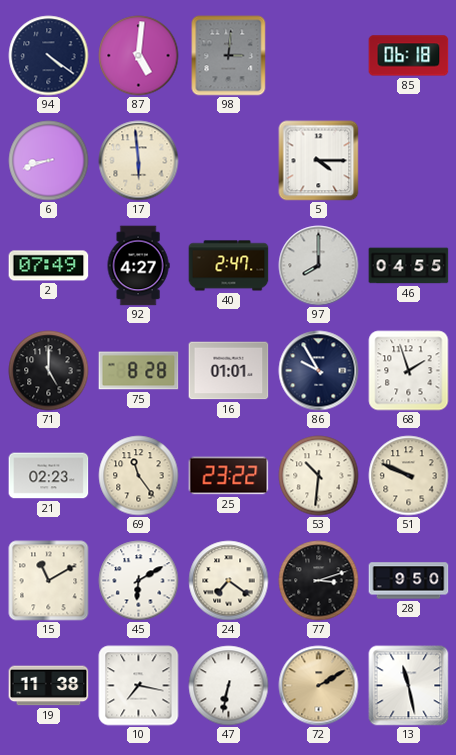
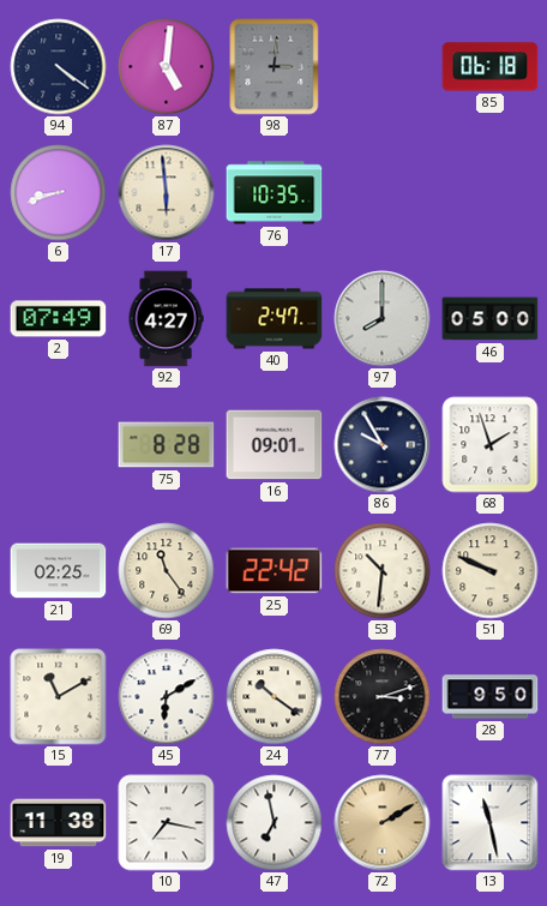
76: none -> 10:35
5: 4:15 -> none
46: 04:55 -> 05:00
71: 5:00 -> none
16: 01:01 -> 09:01
21: 02:23 -> 02:25
25: 23:22 -> 22:42
24: 7:21 -> 10:21
47: 6:32 -> 6:58
